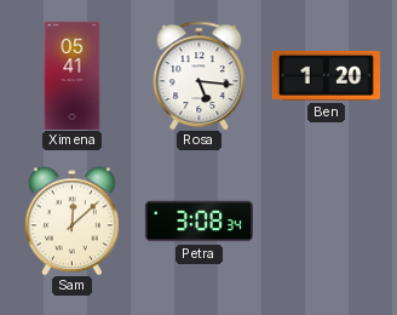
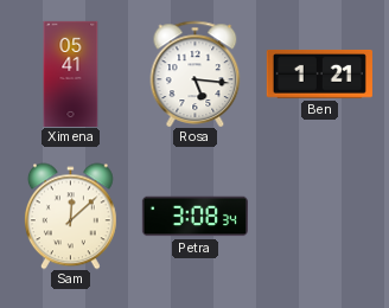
Ben: 1:20 -> 1:21
